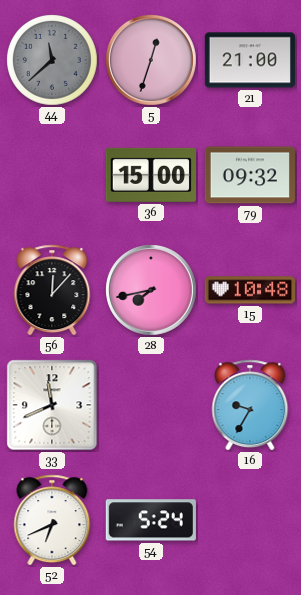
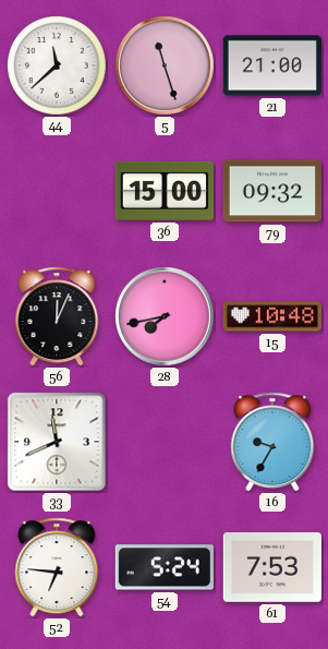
44 dial: grey -> white
5: 12:33 -> 11:27
56: 12:07 -> 12:04
52: 6:41 -> 6:46
61: none -> 7:53
